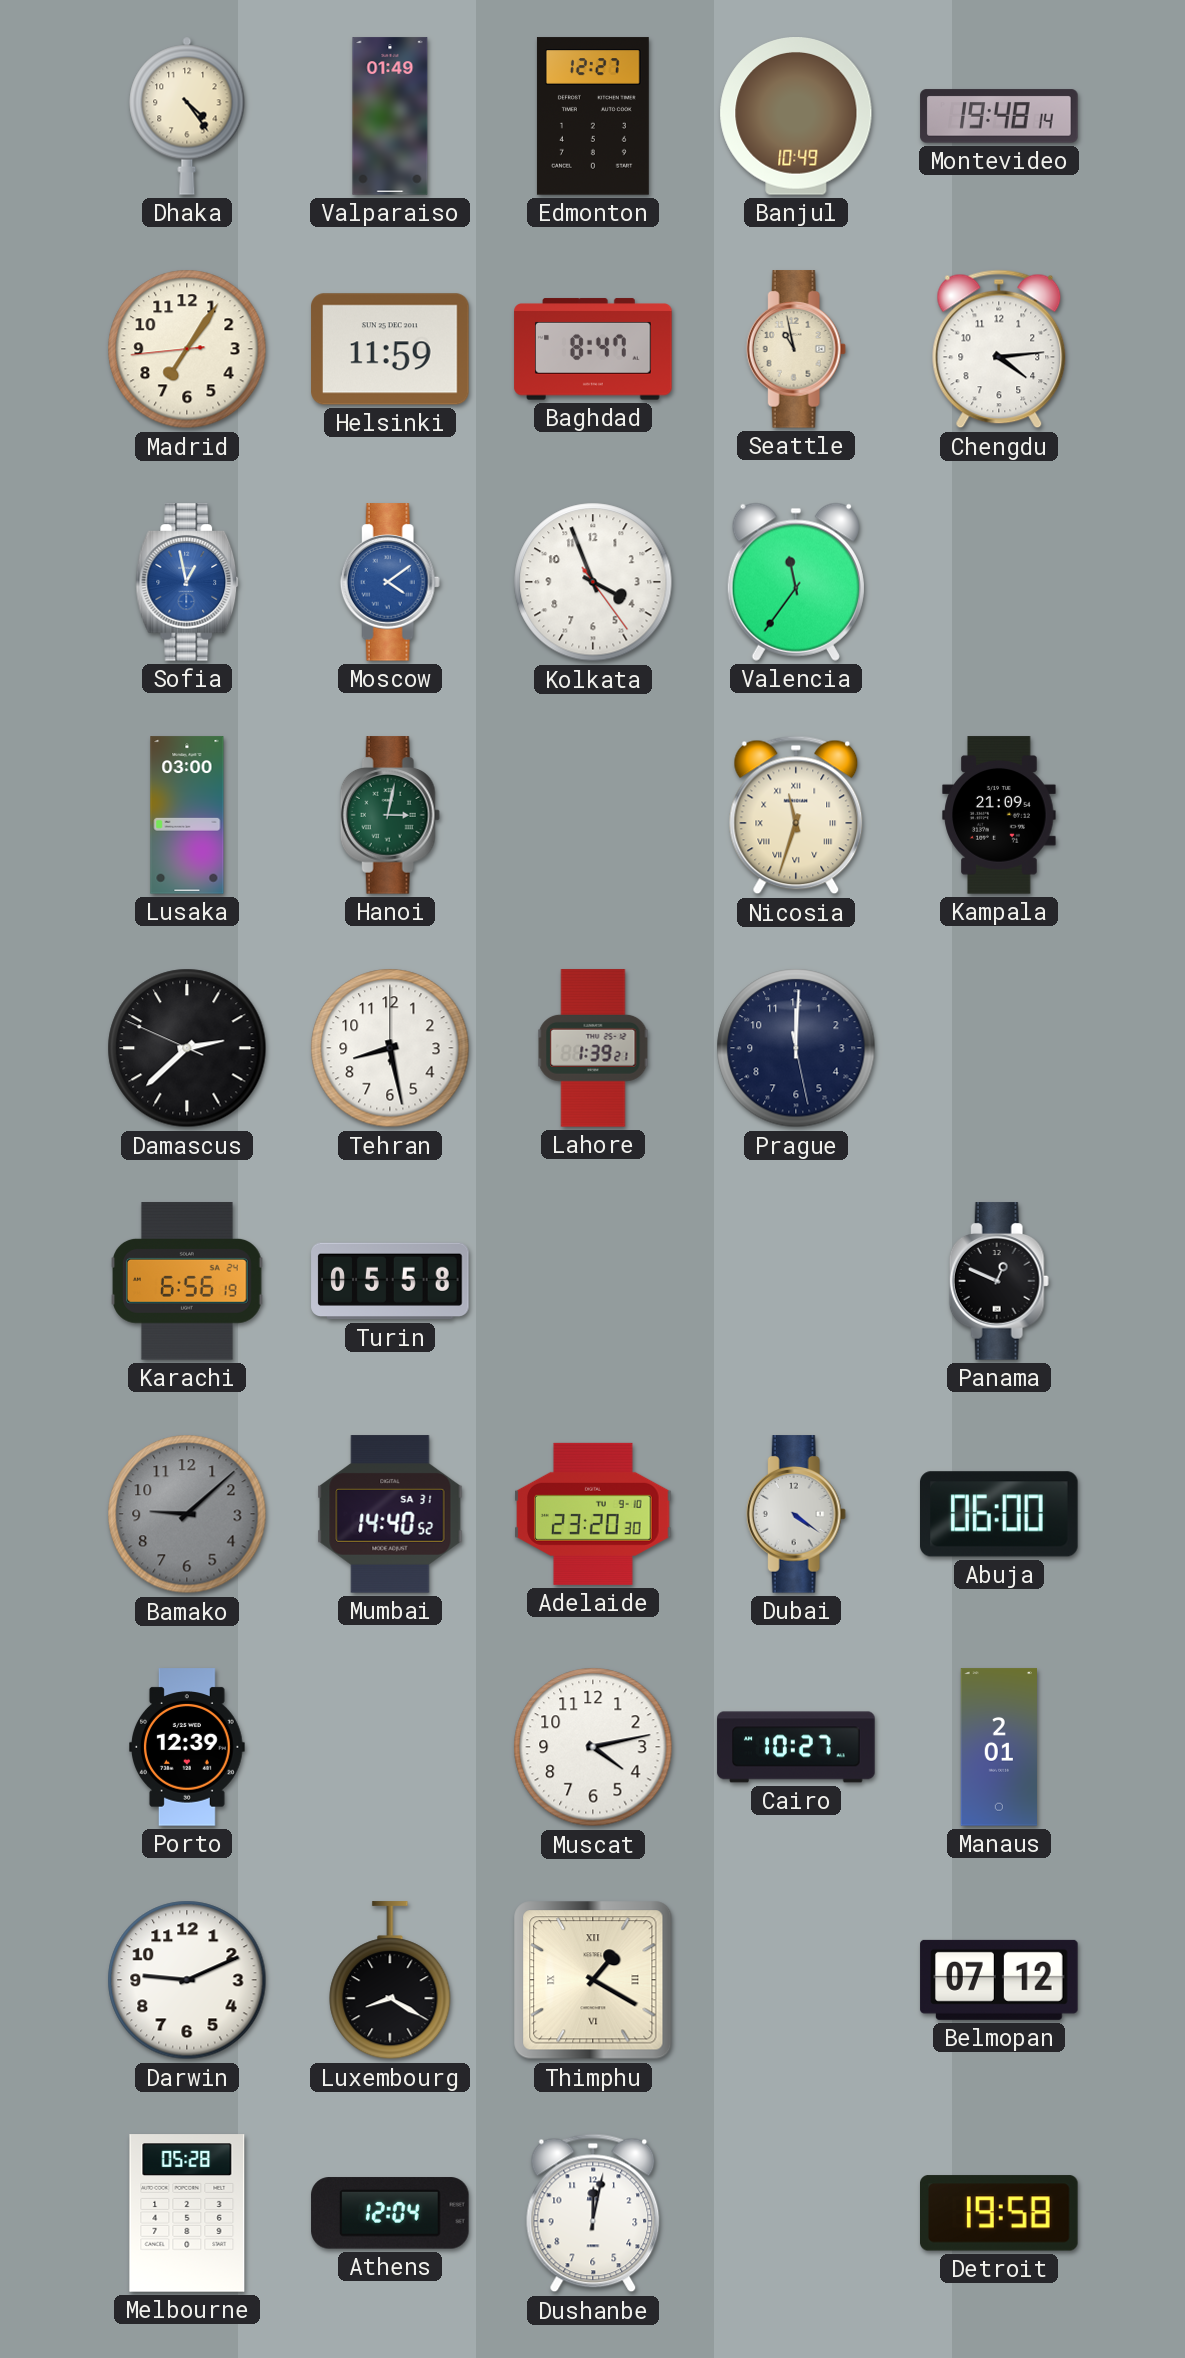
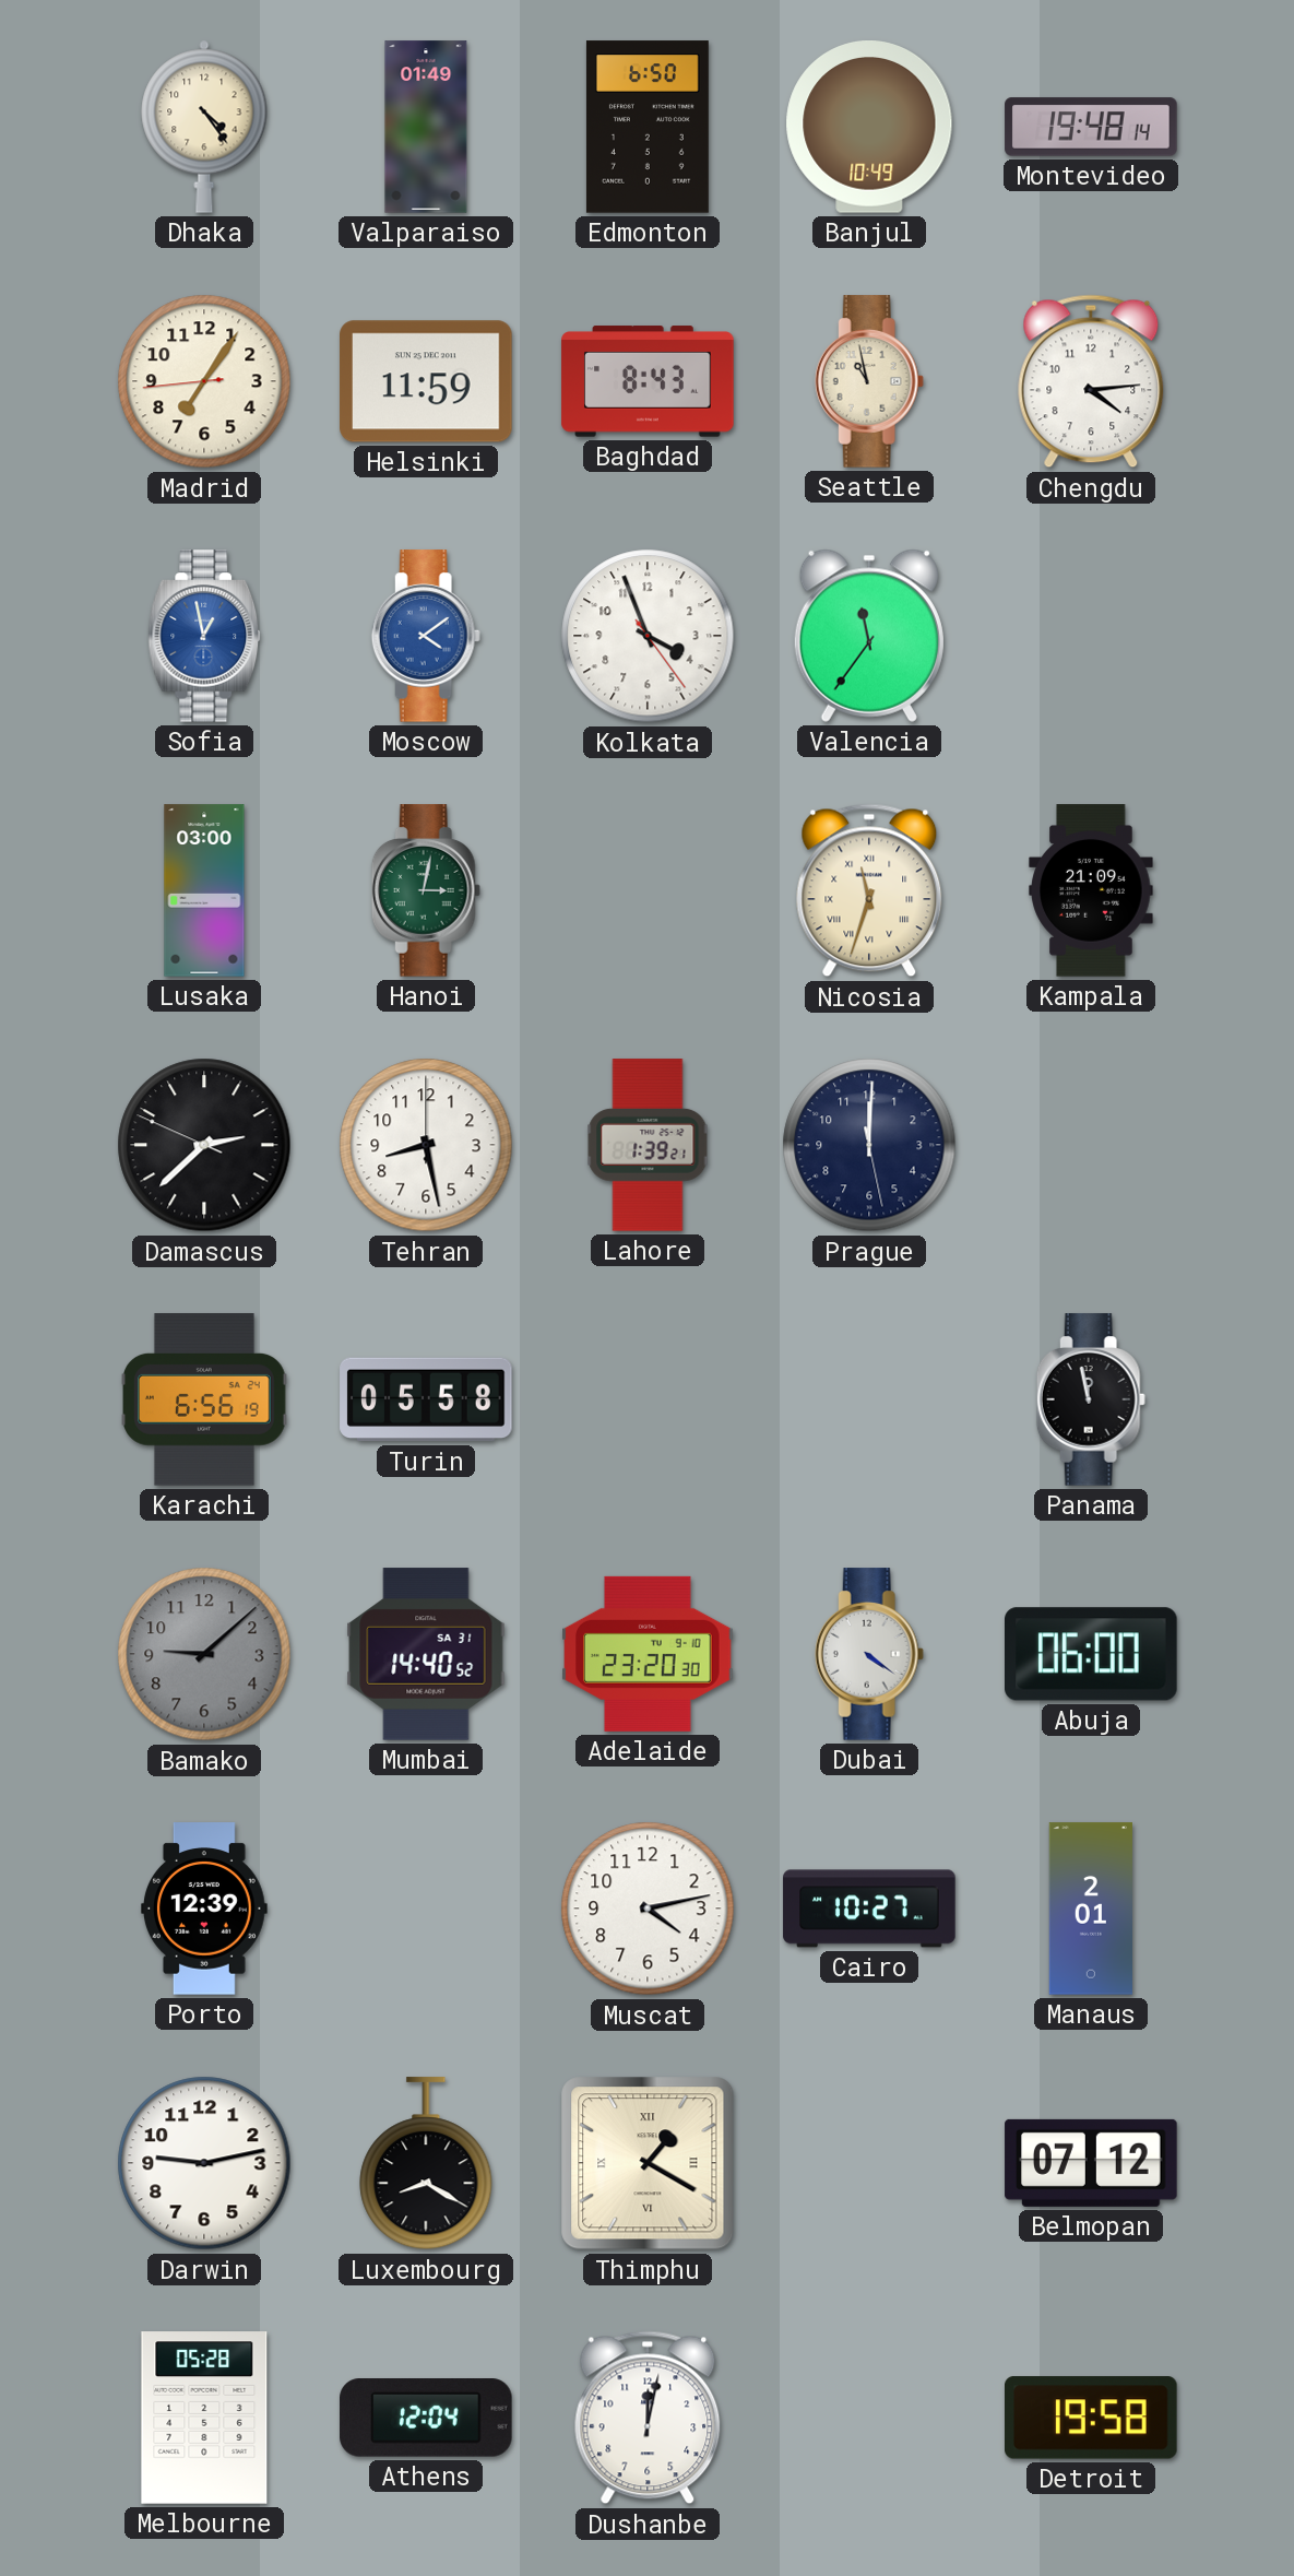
Edmonton: 12:27 -> 6:50
Baghdad: 8:47 -> 8:43
Panama: 12:49 -> 11:58
Darwin: 9:11 -> 9:13
